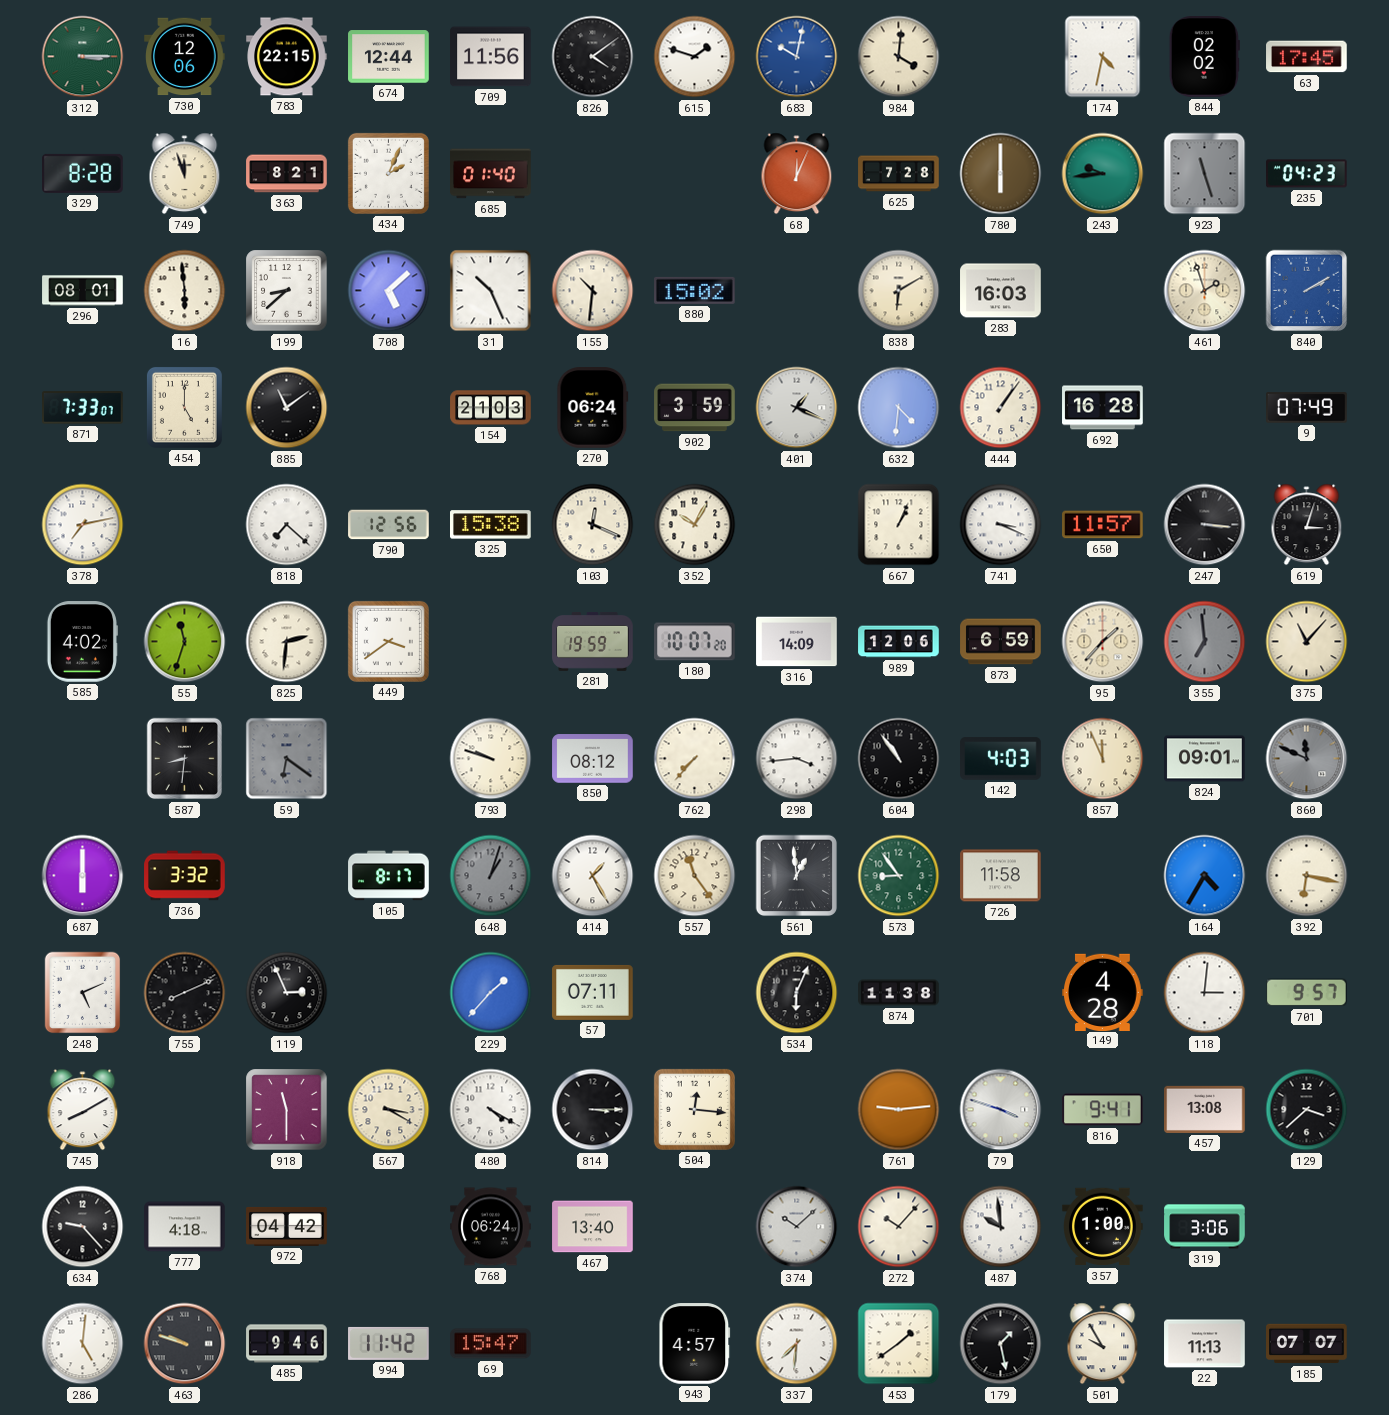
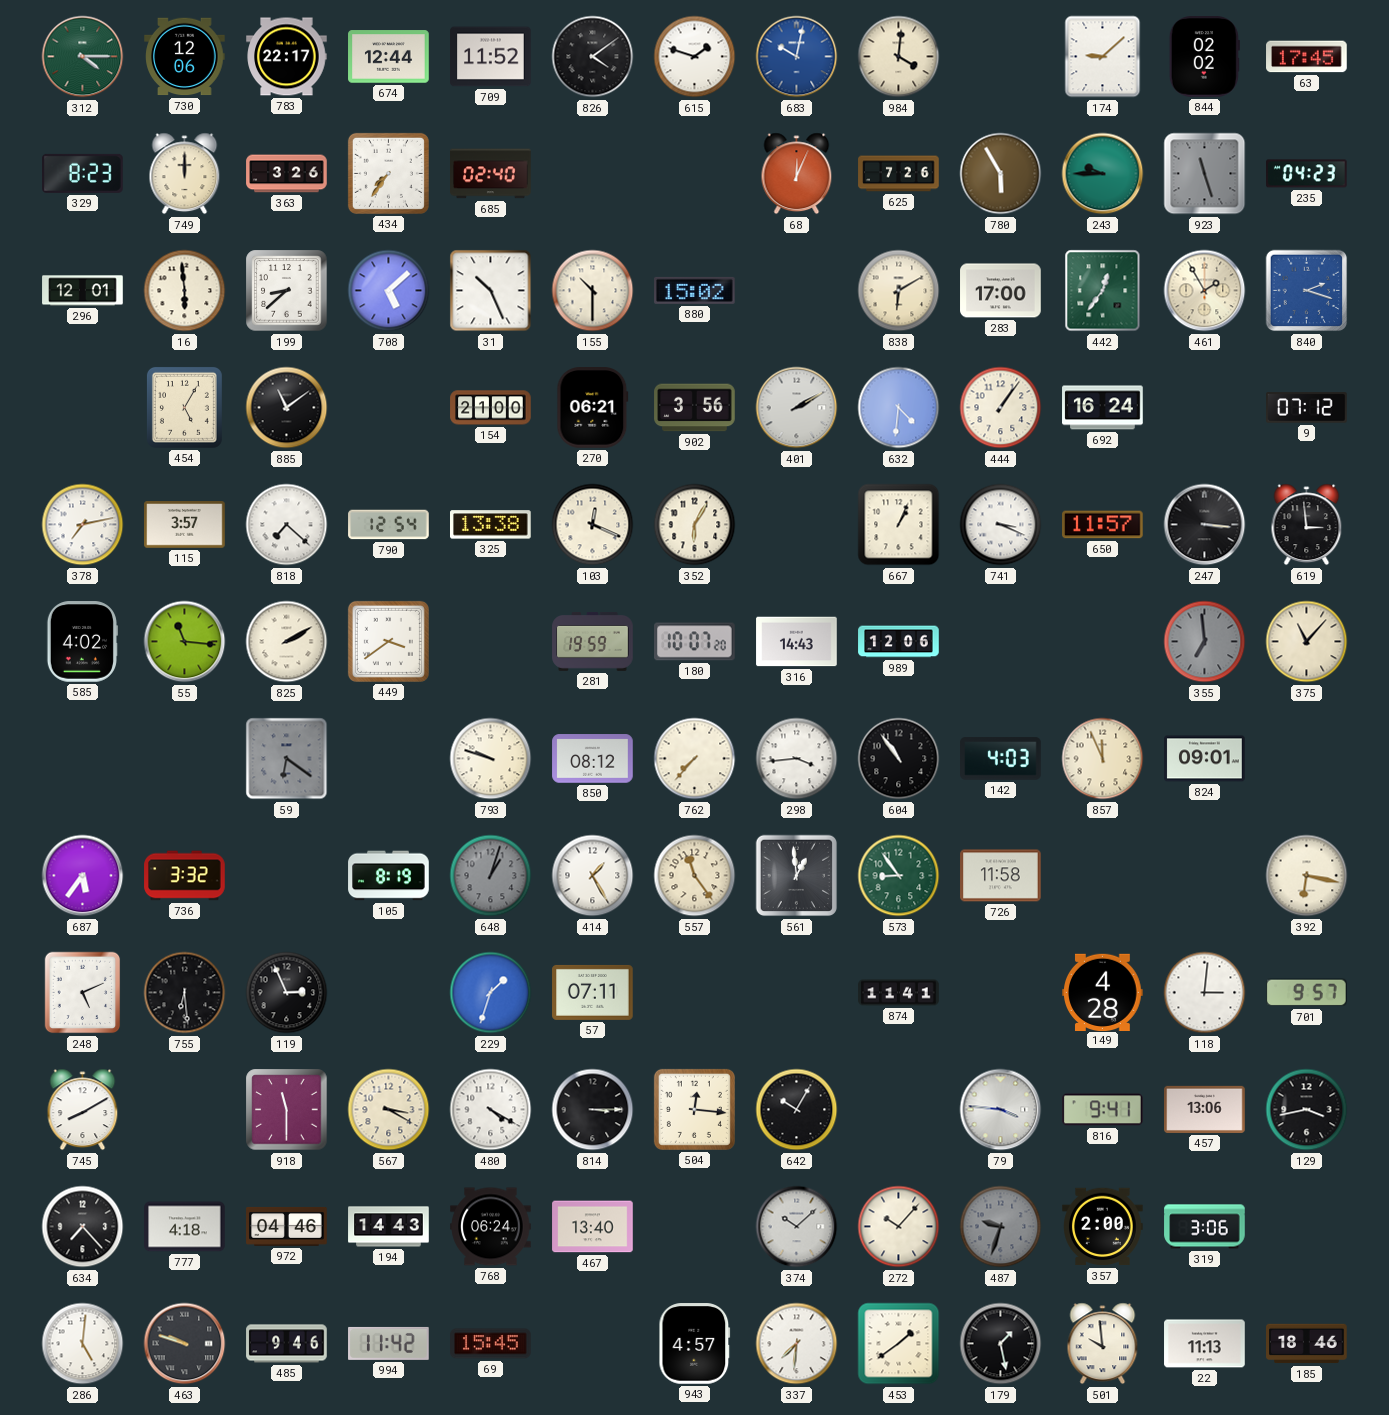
312: 3:15 -> 4:15
783: 22:15 -> 22:17
709: 11:56 -> 11:52
174: 4:32 -> 9:08
329: 8:28 -> 8:23
749: 11:57 -> 12:00
363: 8:21 -> 3:26
434: 2:04 -> 7:36
685: 01:40 -> 02:40
625: 7:28 -> 7:26
780: 6:00 -> 5:55
243: 9:44 -> 9:45
296: 08:01 -> 12:01
155: 10:31 -> 10:30
283: 16:03 -> 17:00
442: none -> 12:36
461: 1:57 -> 1:55
840: 2:10 -> 2:18
871: 7:33 -> none
454: 5:00 -> 5:05
154: 21:03 -> 21:00
270: 06:24 -> 06:21
902: 3:59 -> 3:56
401: 1:19 -> 2:10
692: 16:28 -> 16:24
9: 07:49 -> 07:12
115: none -> 3:57
790: 12:56 -> 12:54
325: 15:38 -> 13:38
352: 10:05 -> 6:05
619: 3:03 -> 2:59
55: 11:33 -> 11:16
825: 2:31 -> 2:10
316: 14:09 -> 14:43
873: 6:59 -> none
95: 1:37 -> none
587: 8:31 -> none
860: 11:49 -> none
687: 6:00 -> 5:36
105: 8:17 -> 8:19
164: 4:35 -> none
755: 8:11 -> 6:29
229: 1:37 -> 1:33
534: 6:04 -> none
874: 11:38 -> 11:41
642: none -> 10:05
761: 9:14 -> none
79: 3:48 -> 3:46
457: 13:08 -> 13:06
129: 3:38 -> 3:43
634: 9:23 -> 7:23
972: 04:42 -> 04:46
194: none -> 14:43
487: 9:59 -> 9:33
487 dial: white -> grey
357: 1:00 -> 2:00
69: 15:47 -> 15:45
501: 9:55 -> 9:59
185: 07:07 -> 18:46
